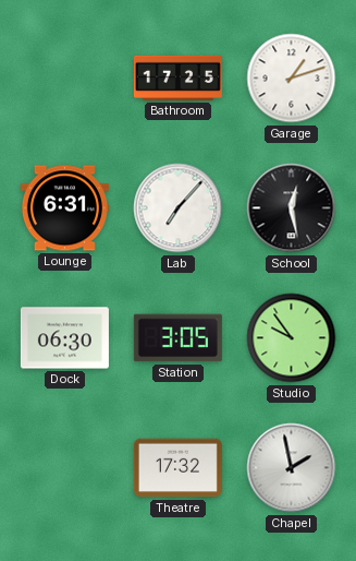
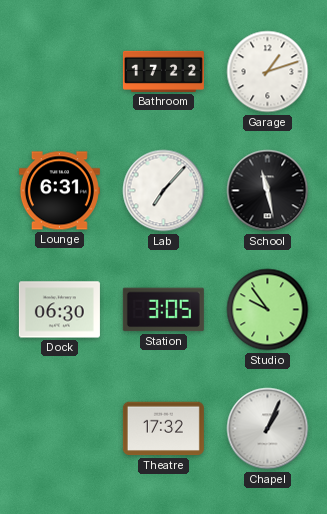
Bathroom: 17:25 -> 17:22
School: 12:28 -> 11:28
Chapel: 1:58 -> 1:04
